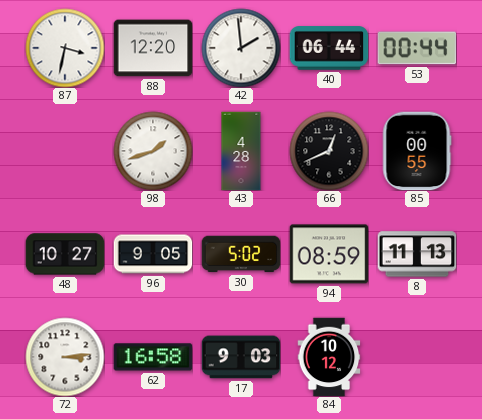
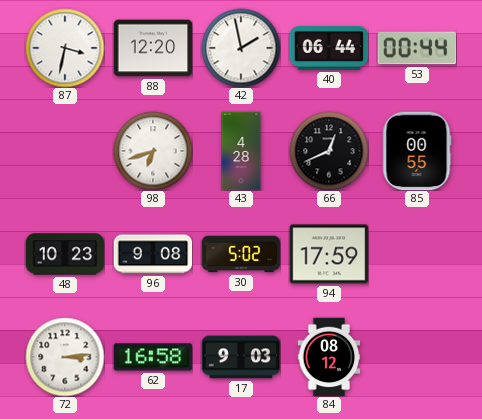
42: 1:59 -> 1:58
98: 1:42 -> 6:42
48: 10:27 -> 10:23
96: 9:05 -> 9:08
94: 08:59 -> 17:59
8: 11:13 -> none
84: 10:12 -> 08:12
